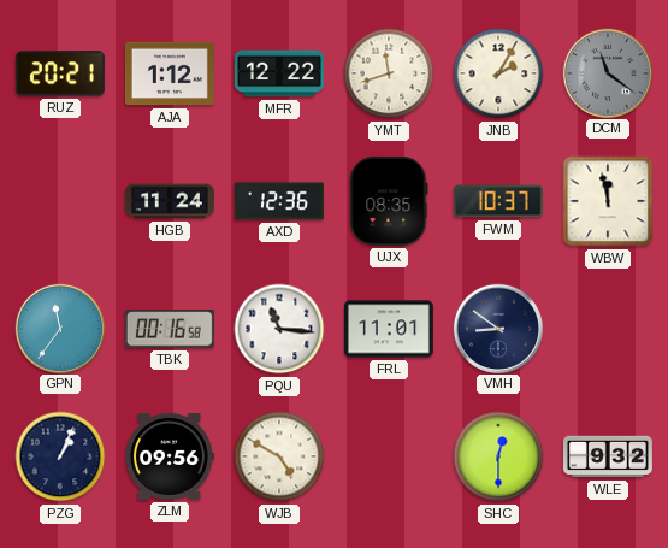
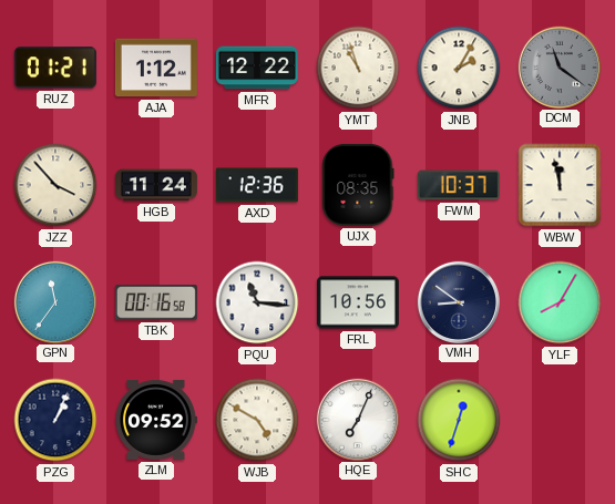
RUZ: 20:21 -> 01:21
YMT: 11:42 -> 10:57
JZZ: none -> 3:53
FRL: 11:01 -> 10:56
YLF: none -> 8:05
ZLM: 09:56 -> 09:52
HQE: none -> 7:04
SHC: 12:30 -> 12:33
WLE: 9:32 -> none
